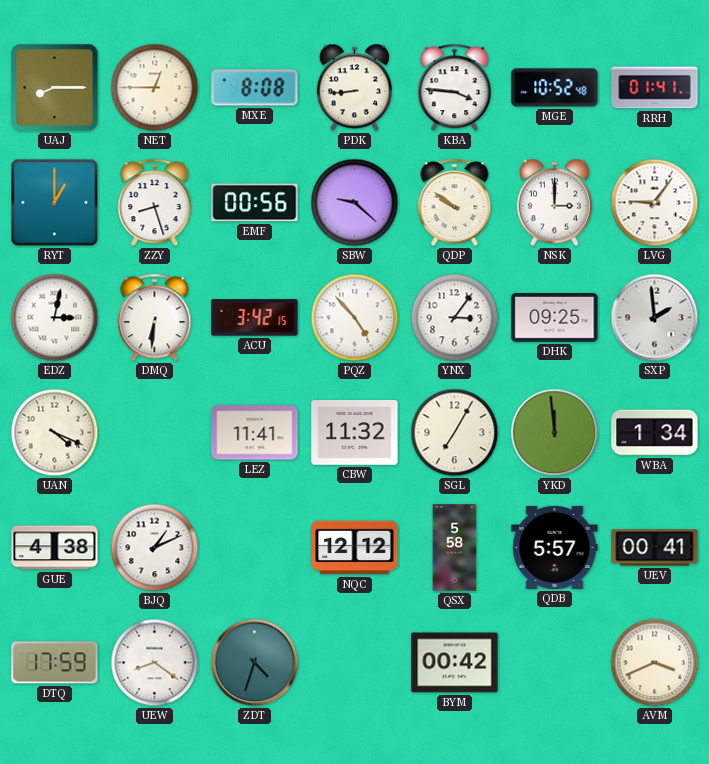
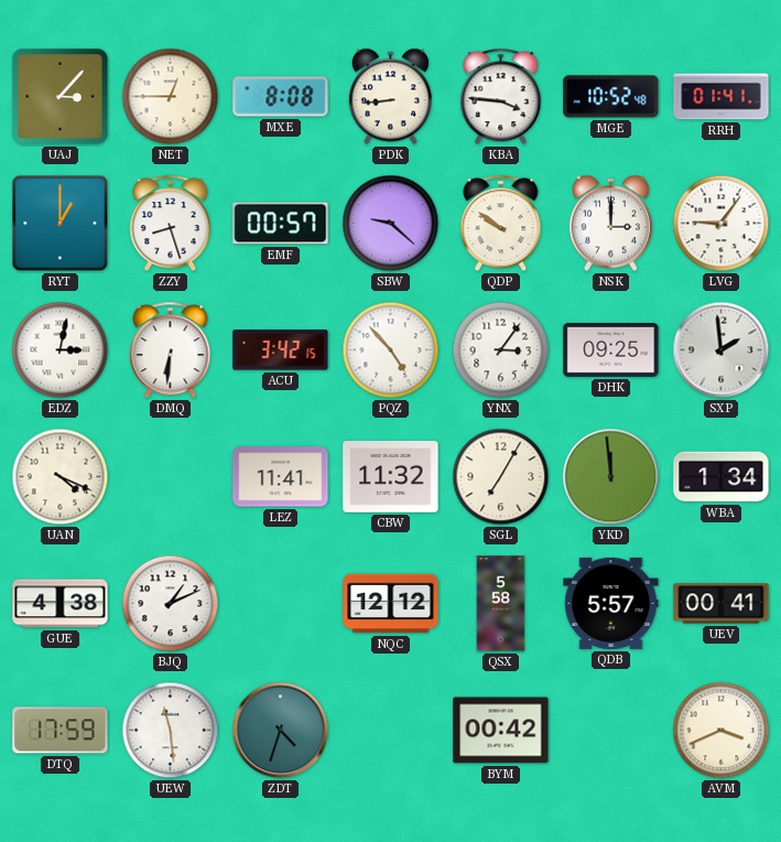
UAJ: 8:15 -> 3:07
EMF: 00:56 -> 00:57
UEW: 8:21 -> 11:29
